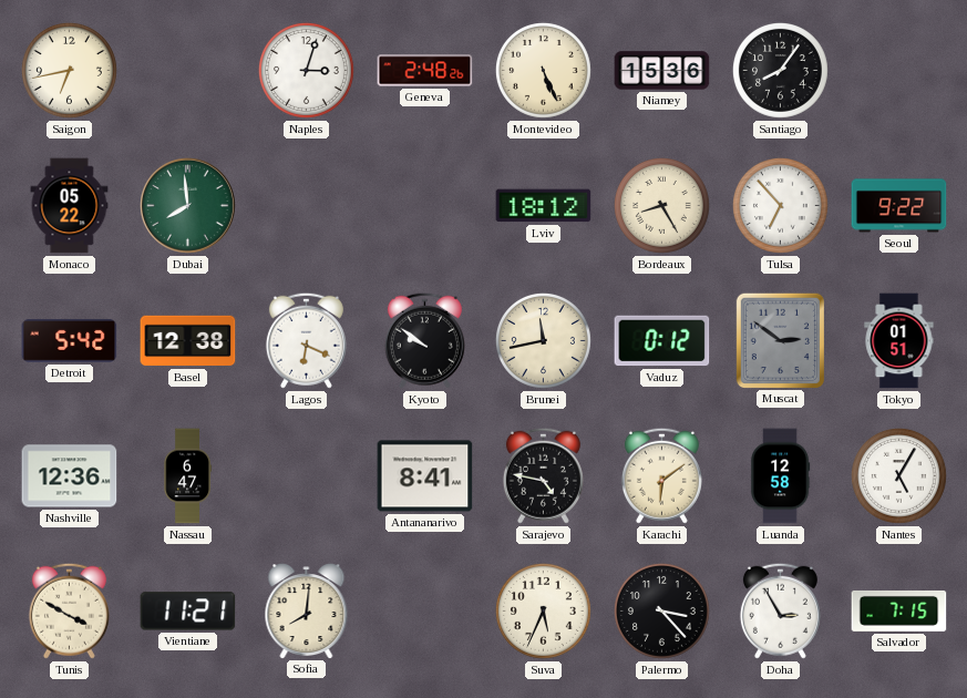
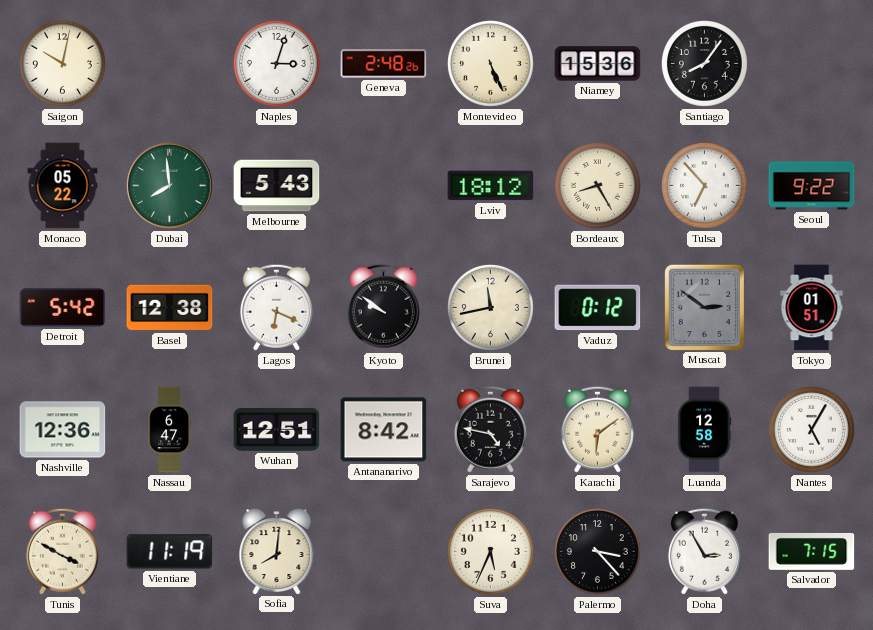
Saigon: 6:43 -> 10:02
Melbourne: none -> 5:43
Wuhan: none -> 12:51
Antananarivo: 8:41 -> 8:42
Vientiane: 11:21 -> 11:19
